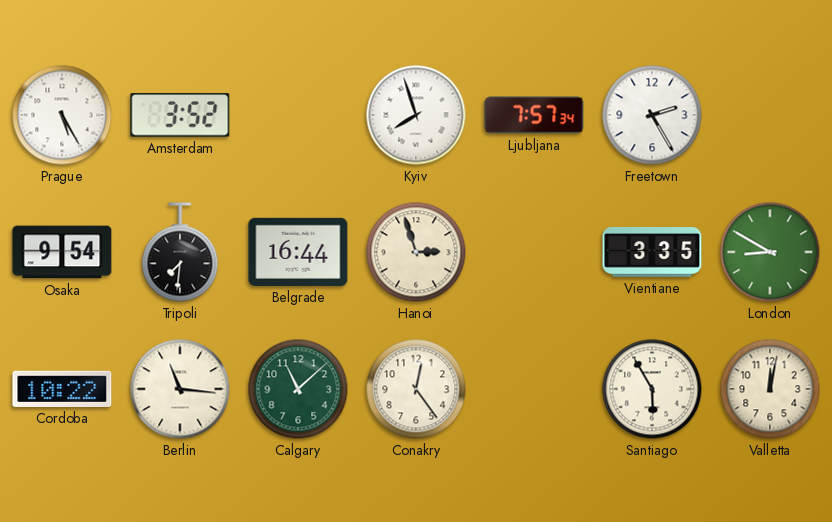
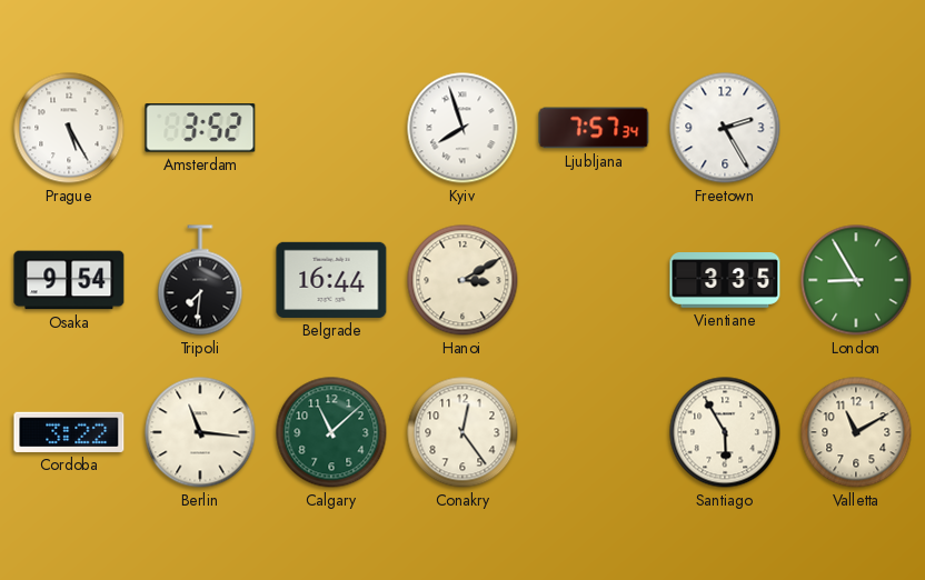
Hanoi: 2:57 -> 3:10
London: 8:50 -> 8:55
Cordoba: 10:22 -> 3:22
Valletta: 12:02 -> 11:10
